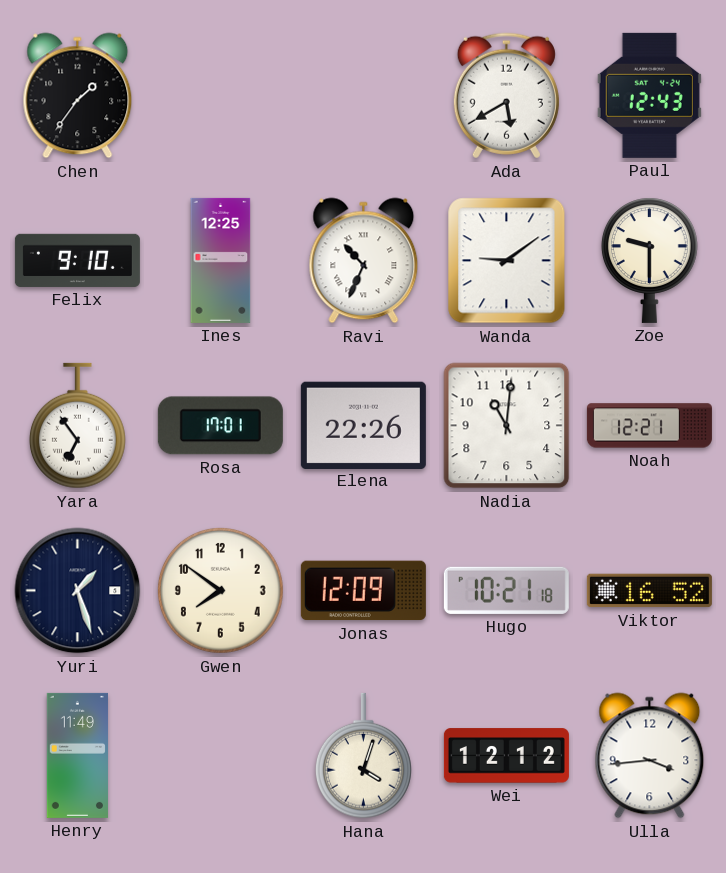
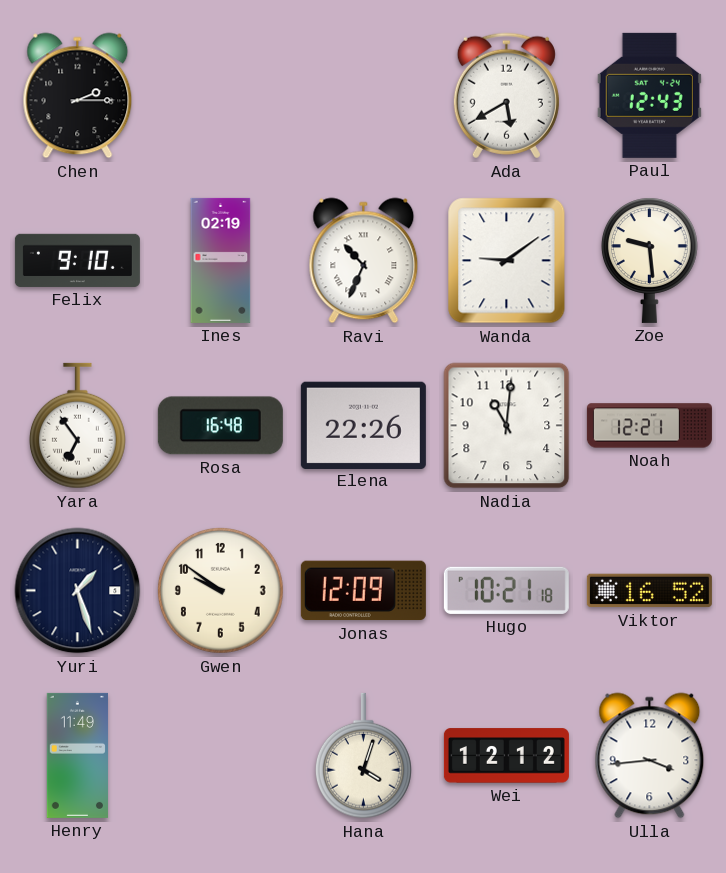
Chen: 1:36 -> 2:15
Ines: 12:25 -> 02:19
Zoe: 9:30 -> 9:29
Rosa: 17:01 -> 16:48
Gwen: 7:51 -> 9:51
